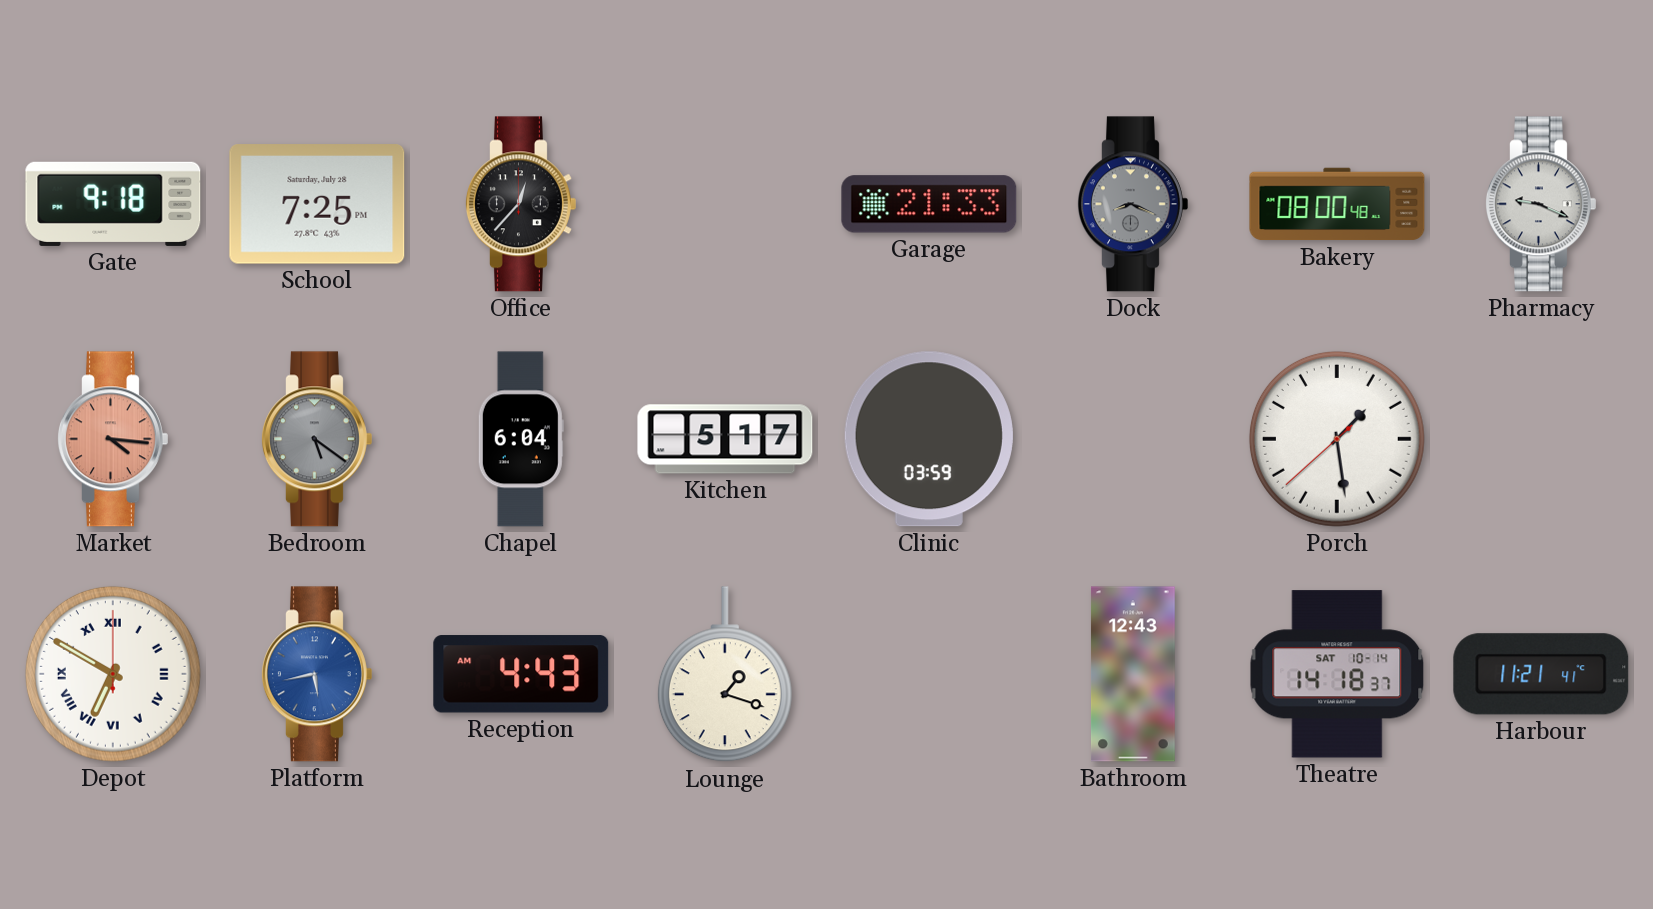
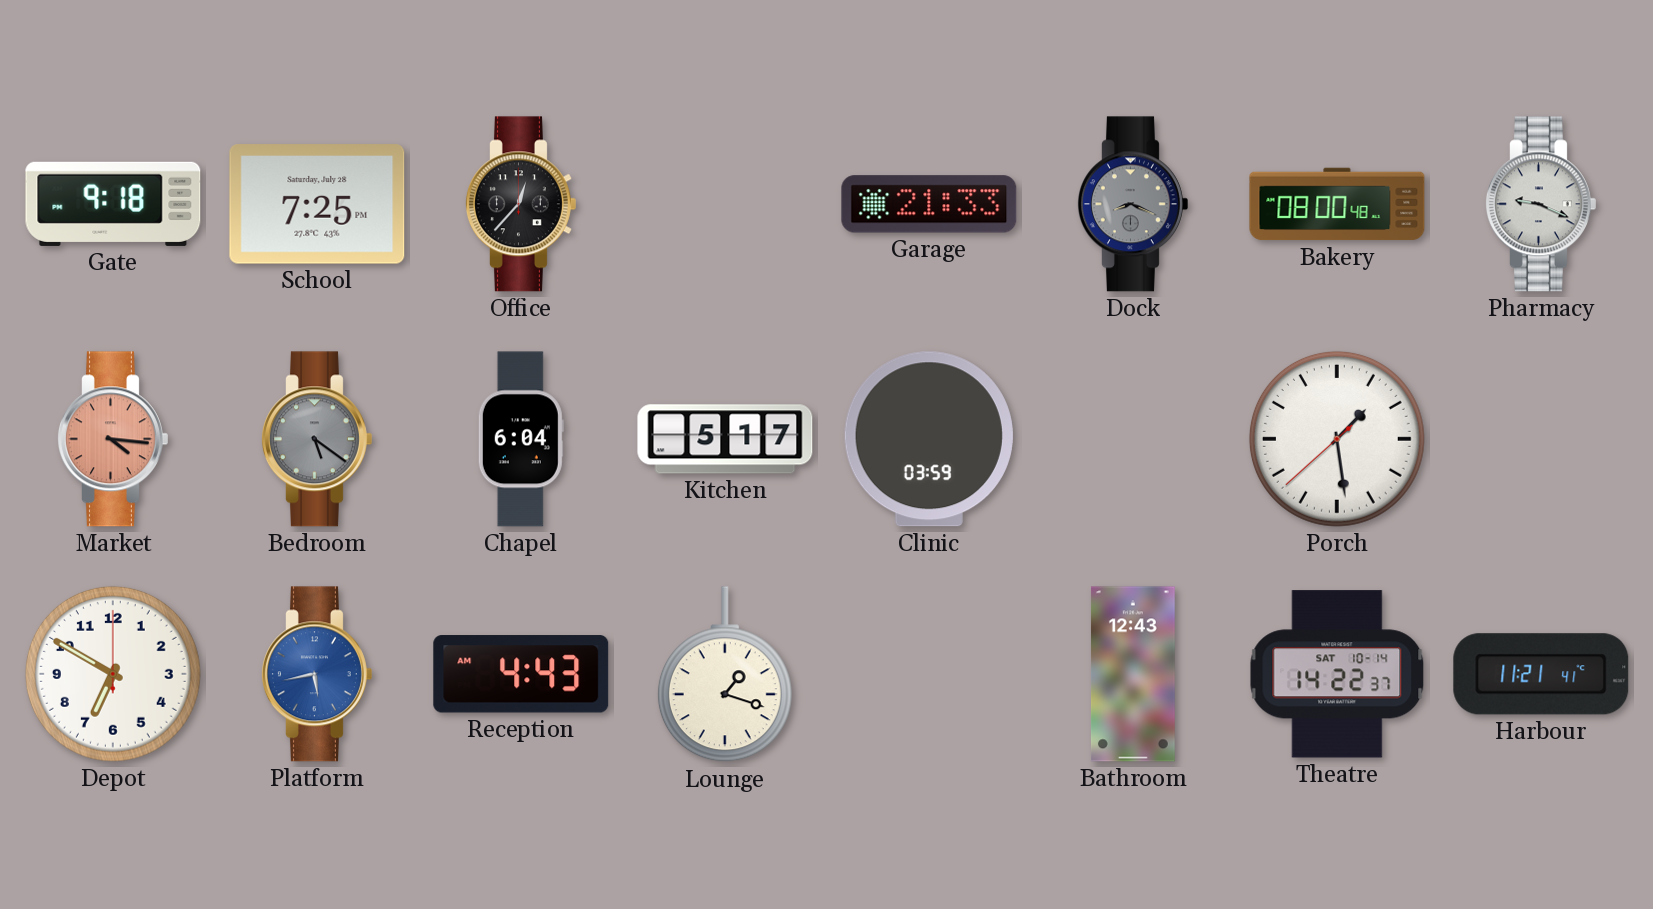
Depot numerals: Roman -> Arabic
Theatre: 14:18 -> 14:22
